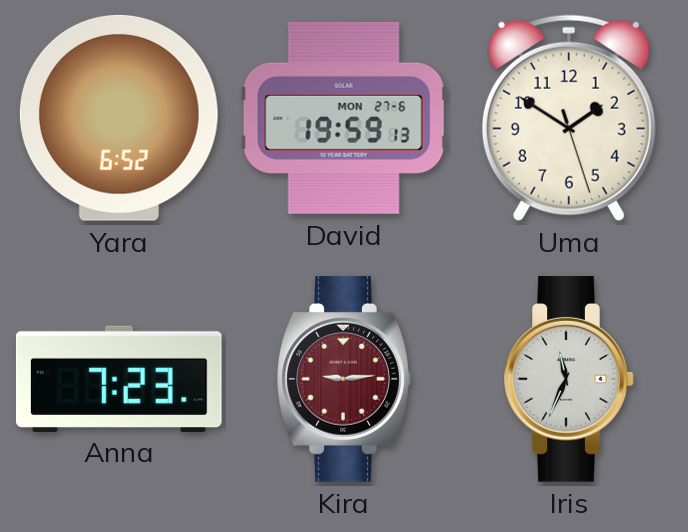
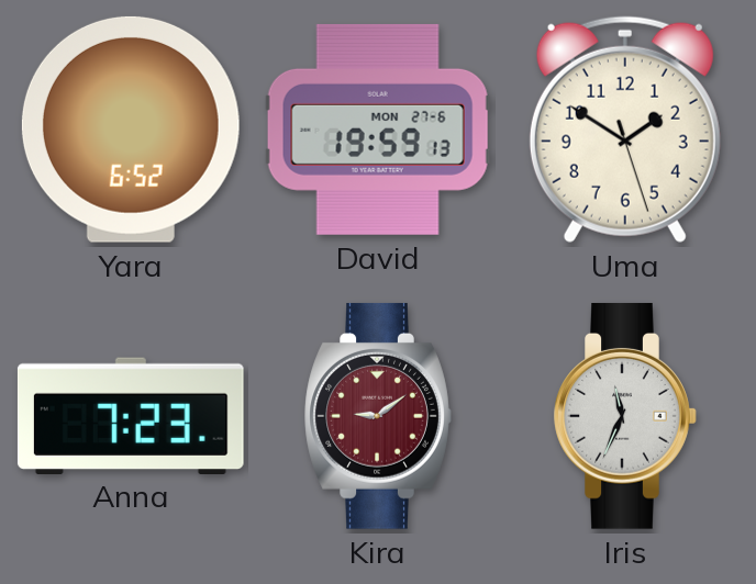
Kira: 9:14 -> 9:09
